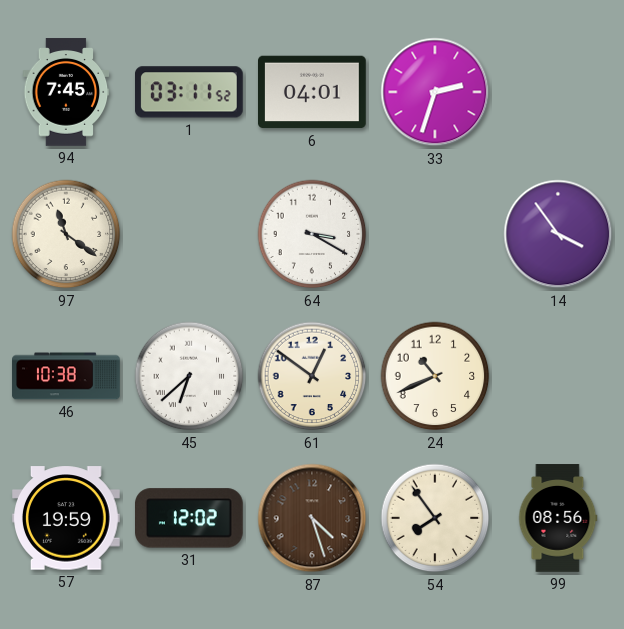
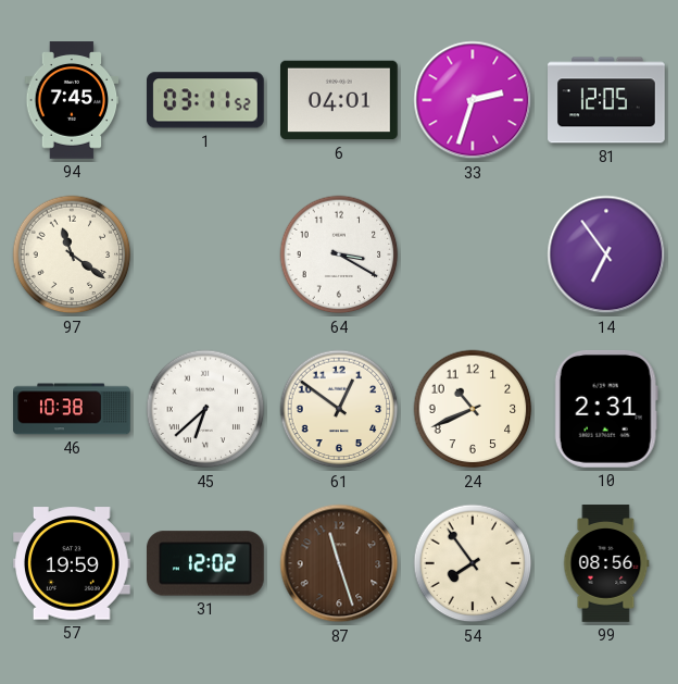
81: none -> 12:05
14: 3:54 -> 6:54
10: none -> 2:31
87: 4:27 -> 11:27
